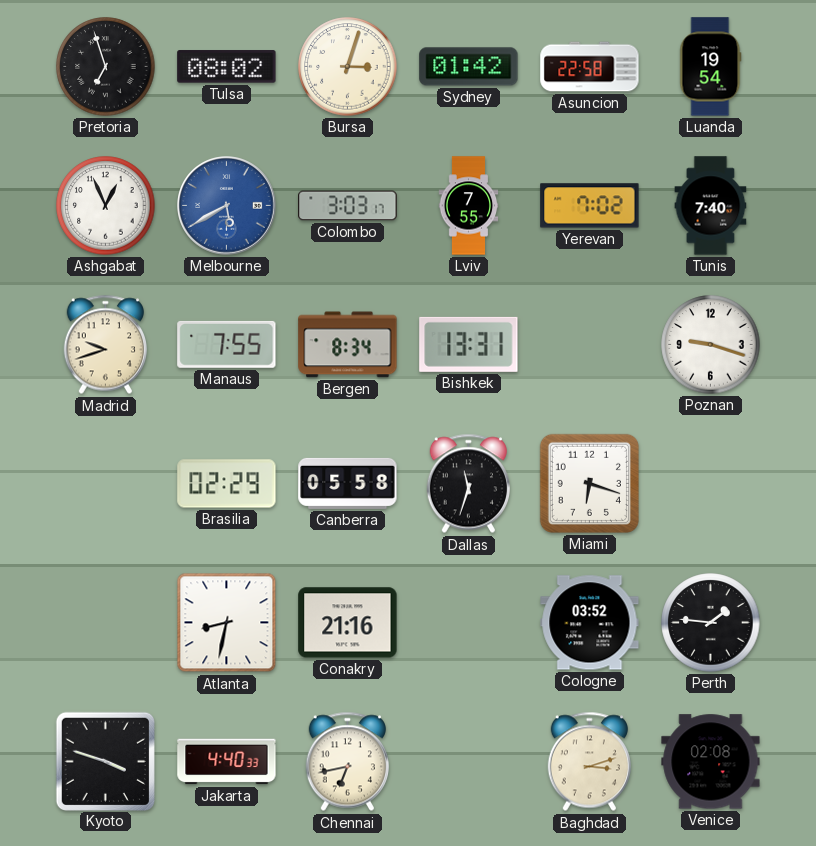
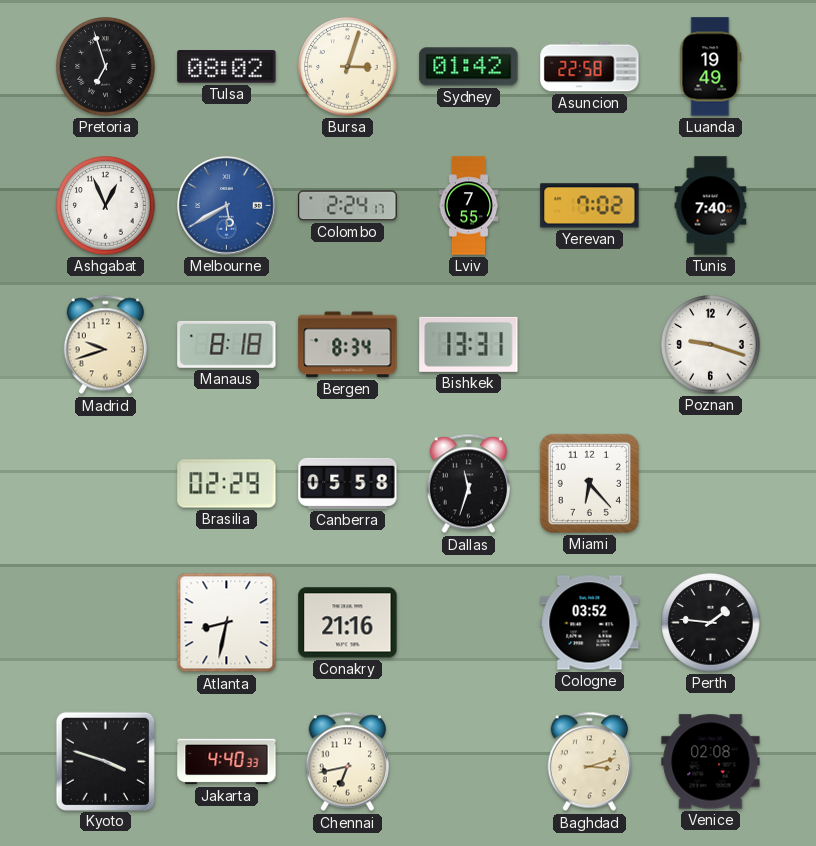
Luanda: 19:54 -> 19:49
Colombo: 3:03 -> 2:24
Manaus: 7:55 -> 8:18
Miami: 6:18 -> 6:23
